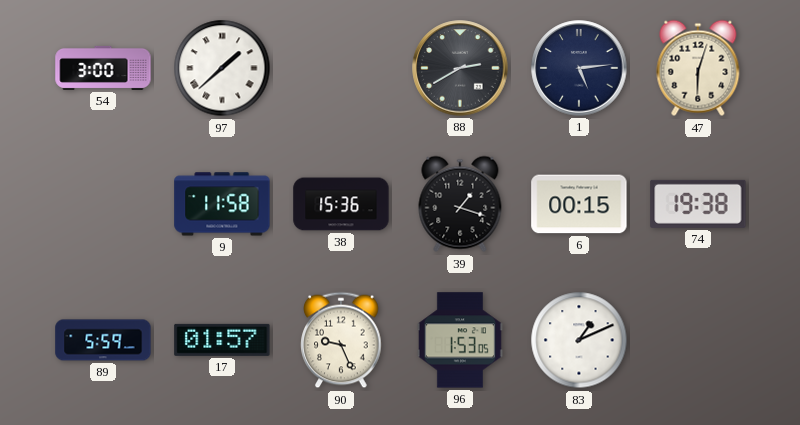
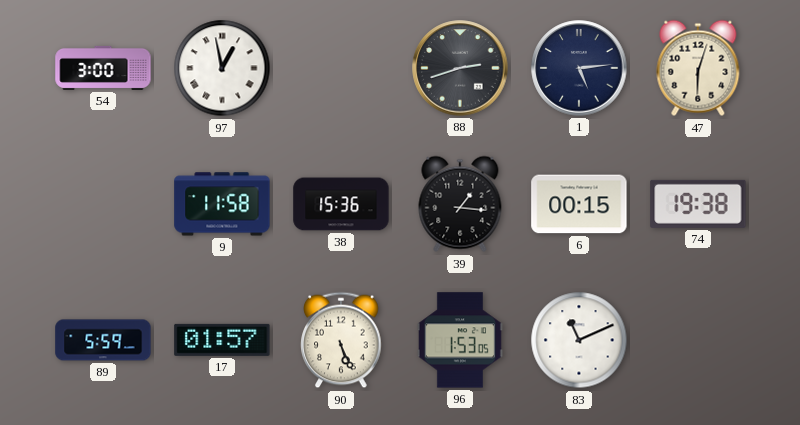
97: 1:38 -> 12:58
88: 2:40 -> 2:42
39: 1:18 -> 1:16
90: 9:26 -> 5:26
83: 1:11 -> 11:11
